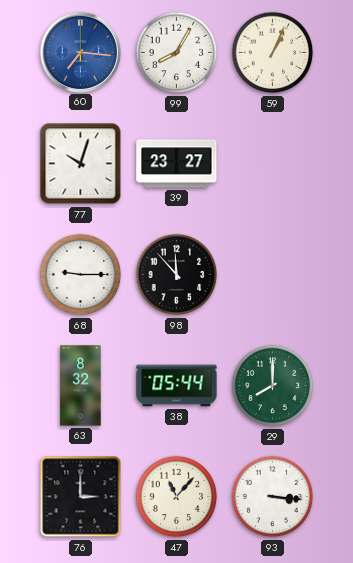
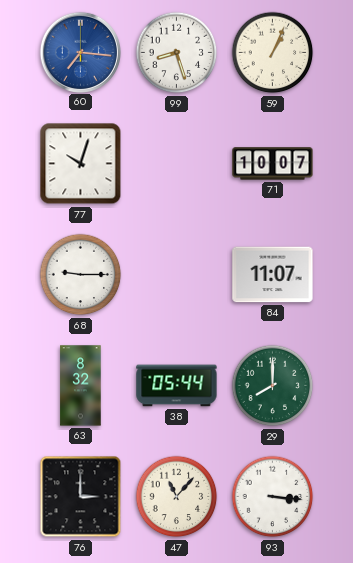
99: 8:05 -> 8:27
39: 23:27 -> none
71: none -> 10:07
98: 11:53 -> none
84: none -> 11:07
